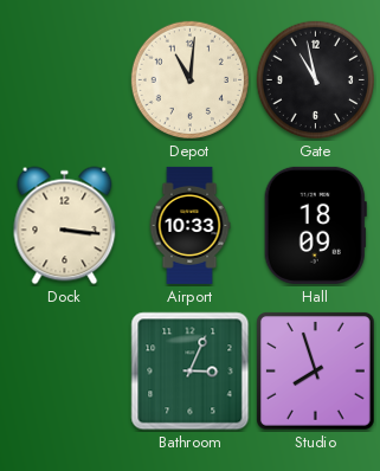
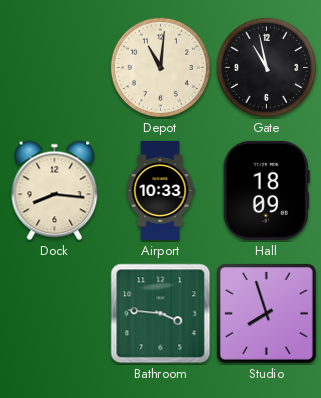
Dock: 3:16 -> 8:16
Bathroom: 3:04 -> 3:46
